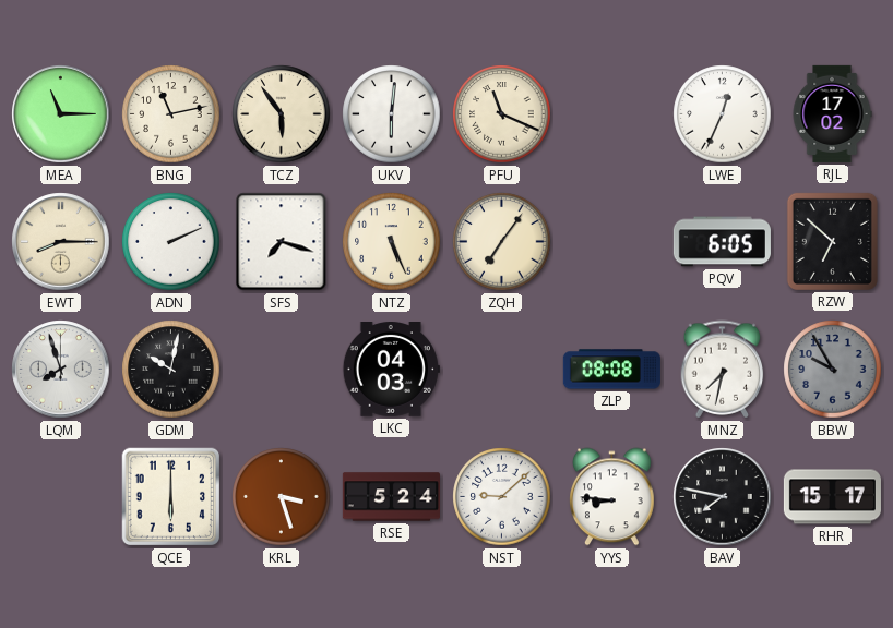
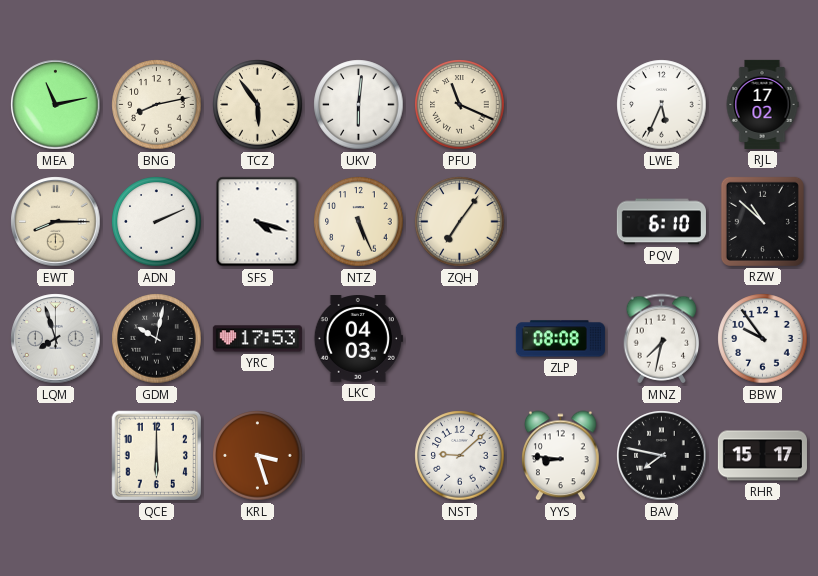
MEA: 11:15 -> 11:13
BNG: 11:13 -> 8:13
LWE: 12:34 -> 5:34
SFS: 7:18 -> 4:18
PQV: 6:05 -> 6:10
RZW: 6:52 -> 10:52
YRC: none -> 17:53
BBW: 9:55 -> 9:54
BBW dial: grey -> white
RSE: 5:24 -> none
